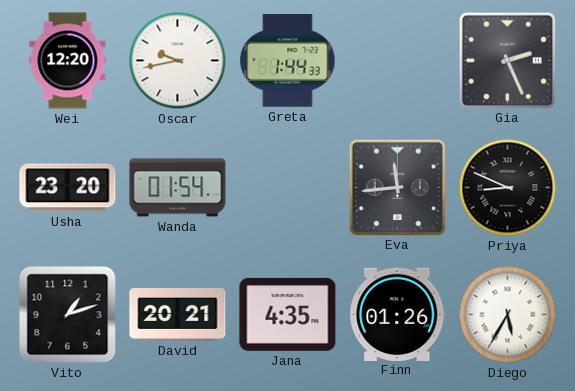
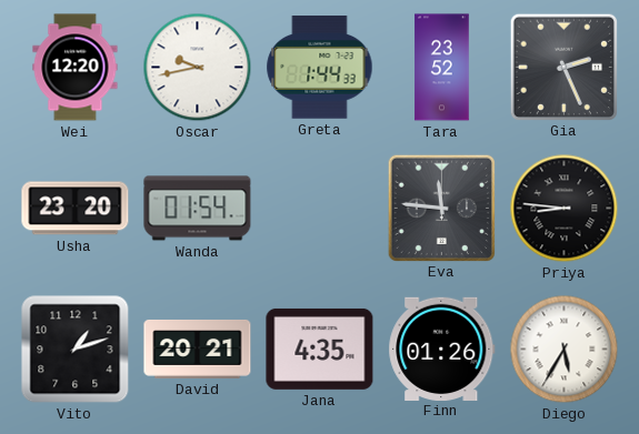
Tara: none -> 23:52
Eva: 11:44 -> 11:46
Priya: 8:49 -> 8:46
